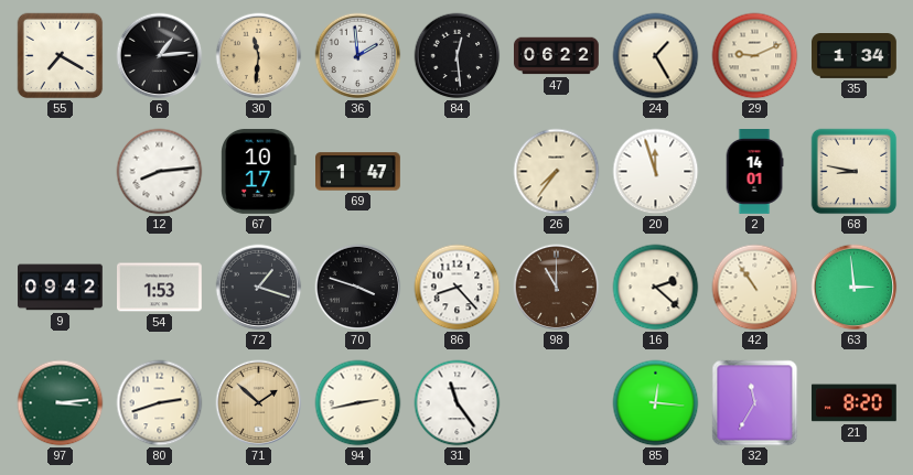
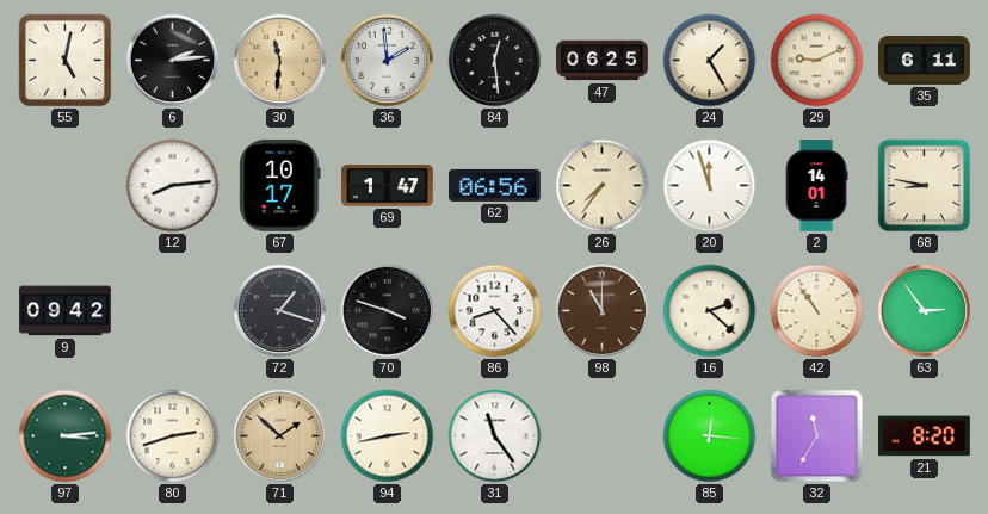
55: 7:20 -> 5:02
6: 1:14 -> 2:14
47: 06:22 -> 06:25
35: 1:34 -> 6:11
62: none -> 06:56
54: 1:53 -> none
63: 2:59 -> 2:54
